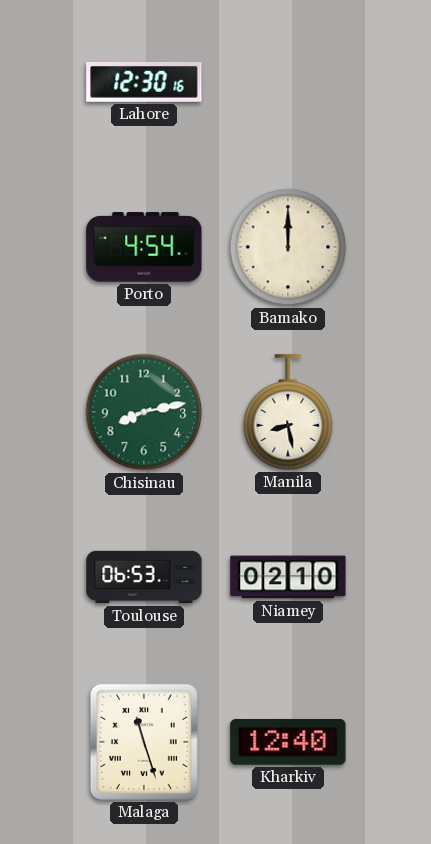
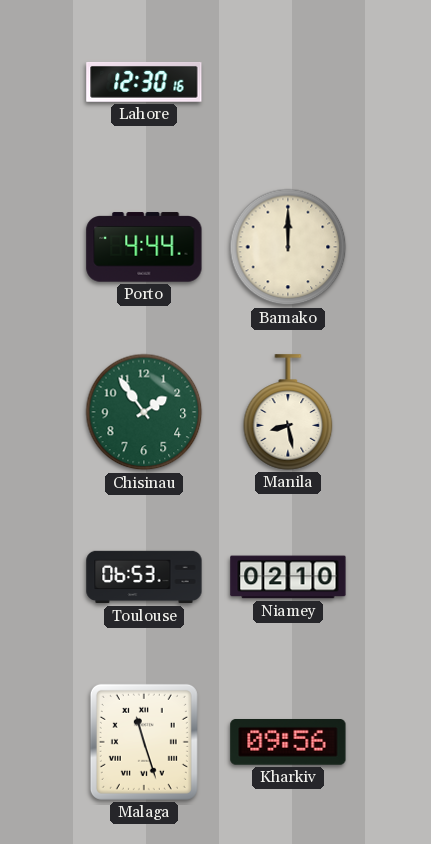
Porto: 4:54 -> 4:44
Chisinau: 8:13 -> 1:54
Kharkiv: 12:40 -> 09:56
